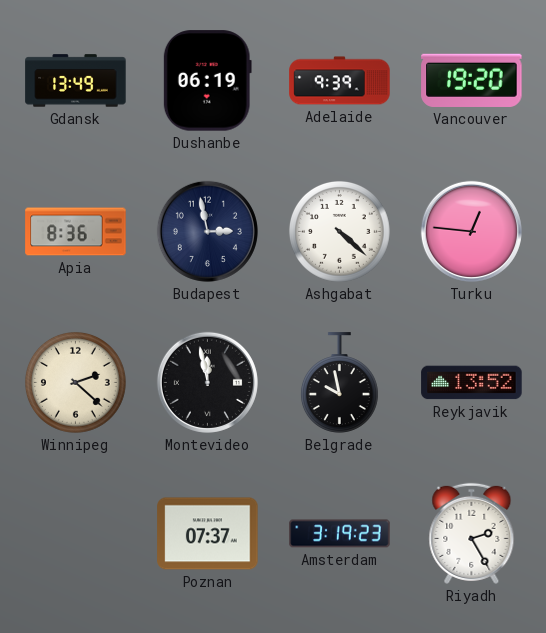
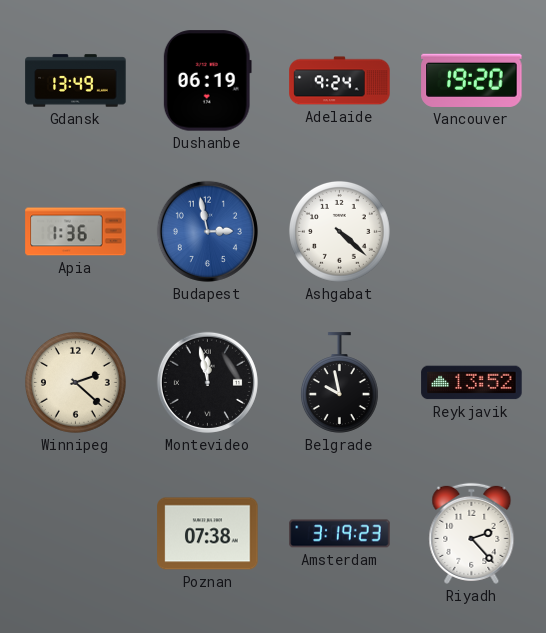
Adelaide: 9:39 -> 9:24
Apia: 8:36 -> 1:36
Budapest dial: navy -> blue
Turku: 12:46 -> none
Poznan: 07:37 -> 07:38
Riyadh: 2:25 -> 2:23
